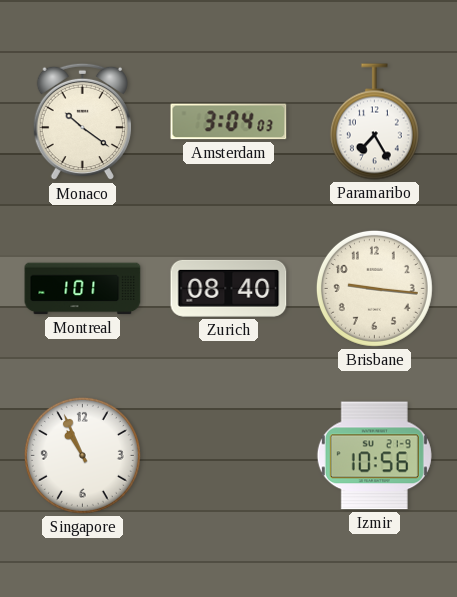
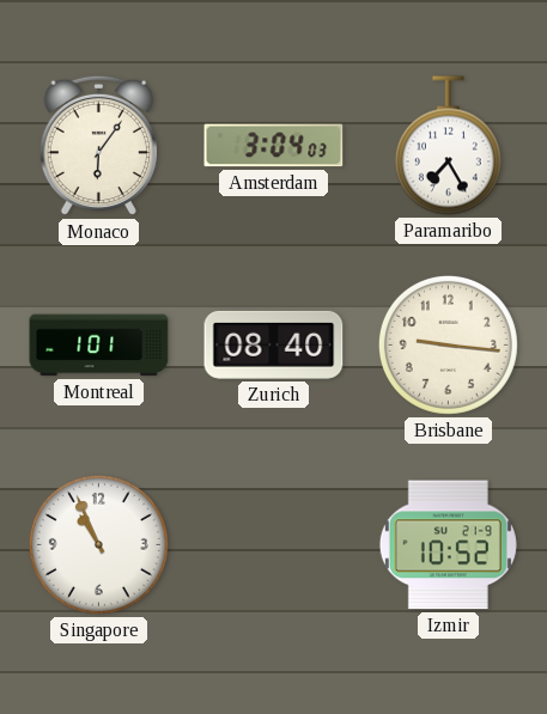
Monaco: 10:21 -> 6:06
Izmir: 10:56 -> 10:52
